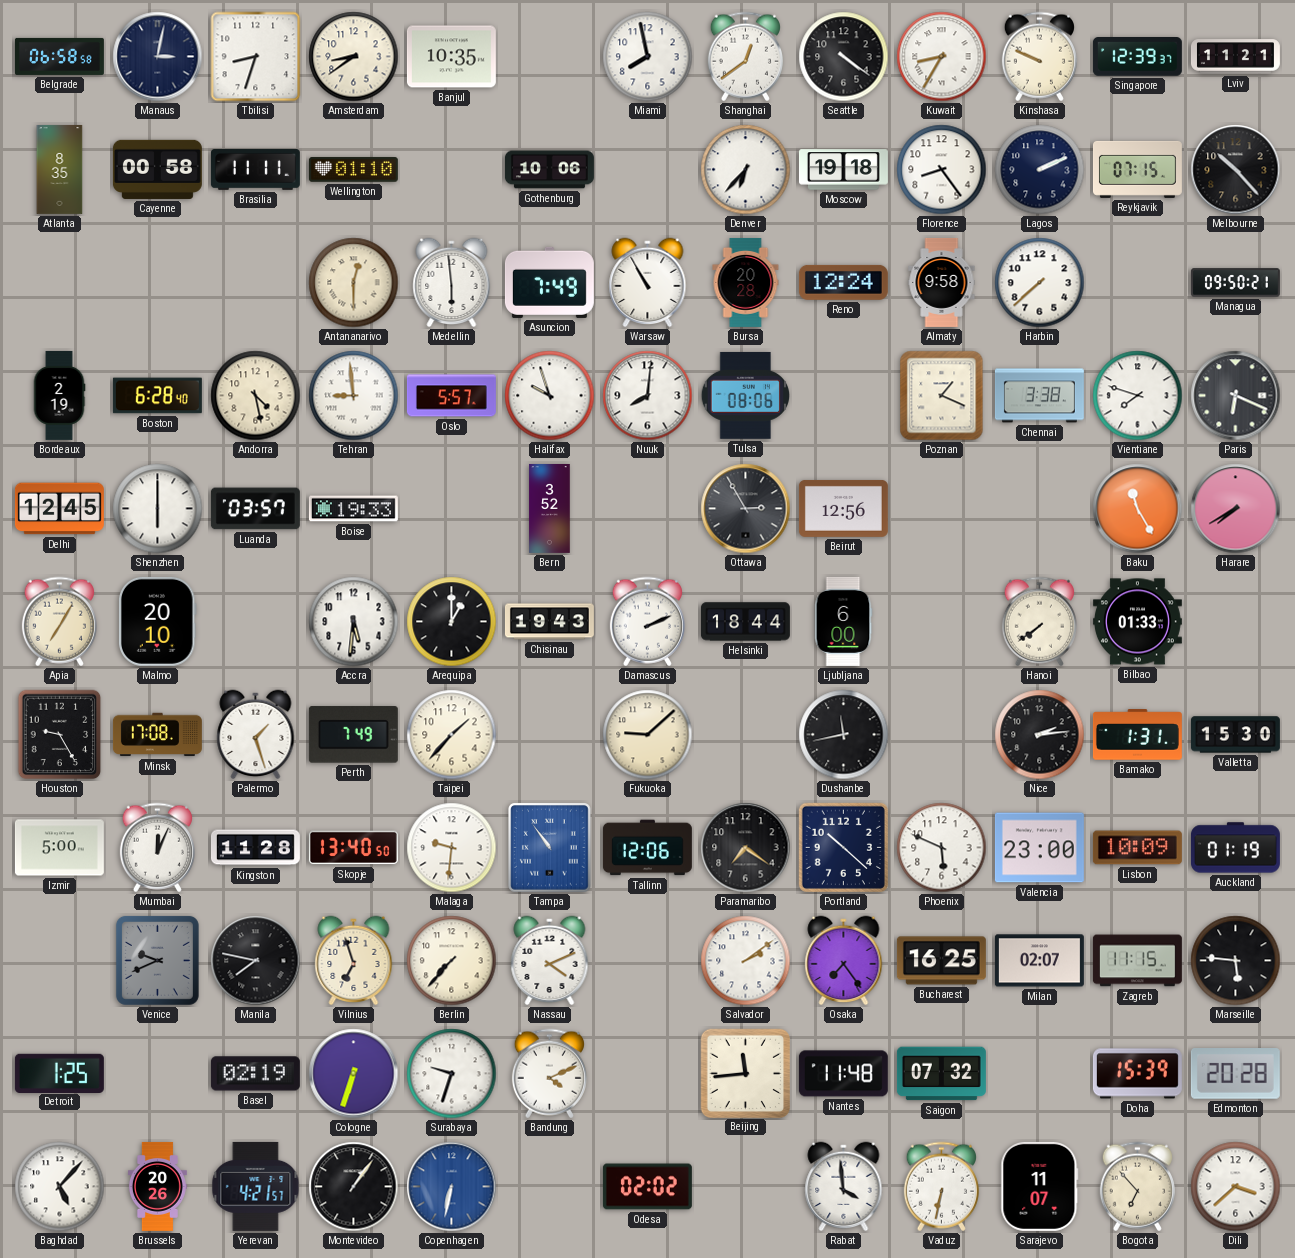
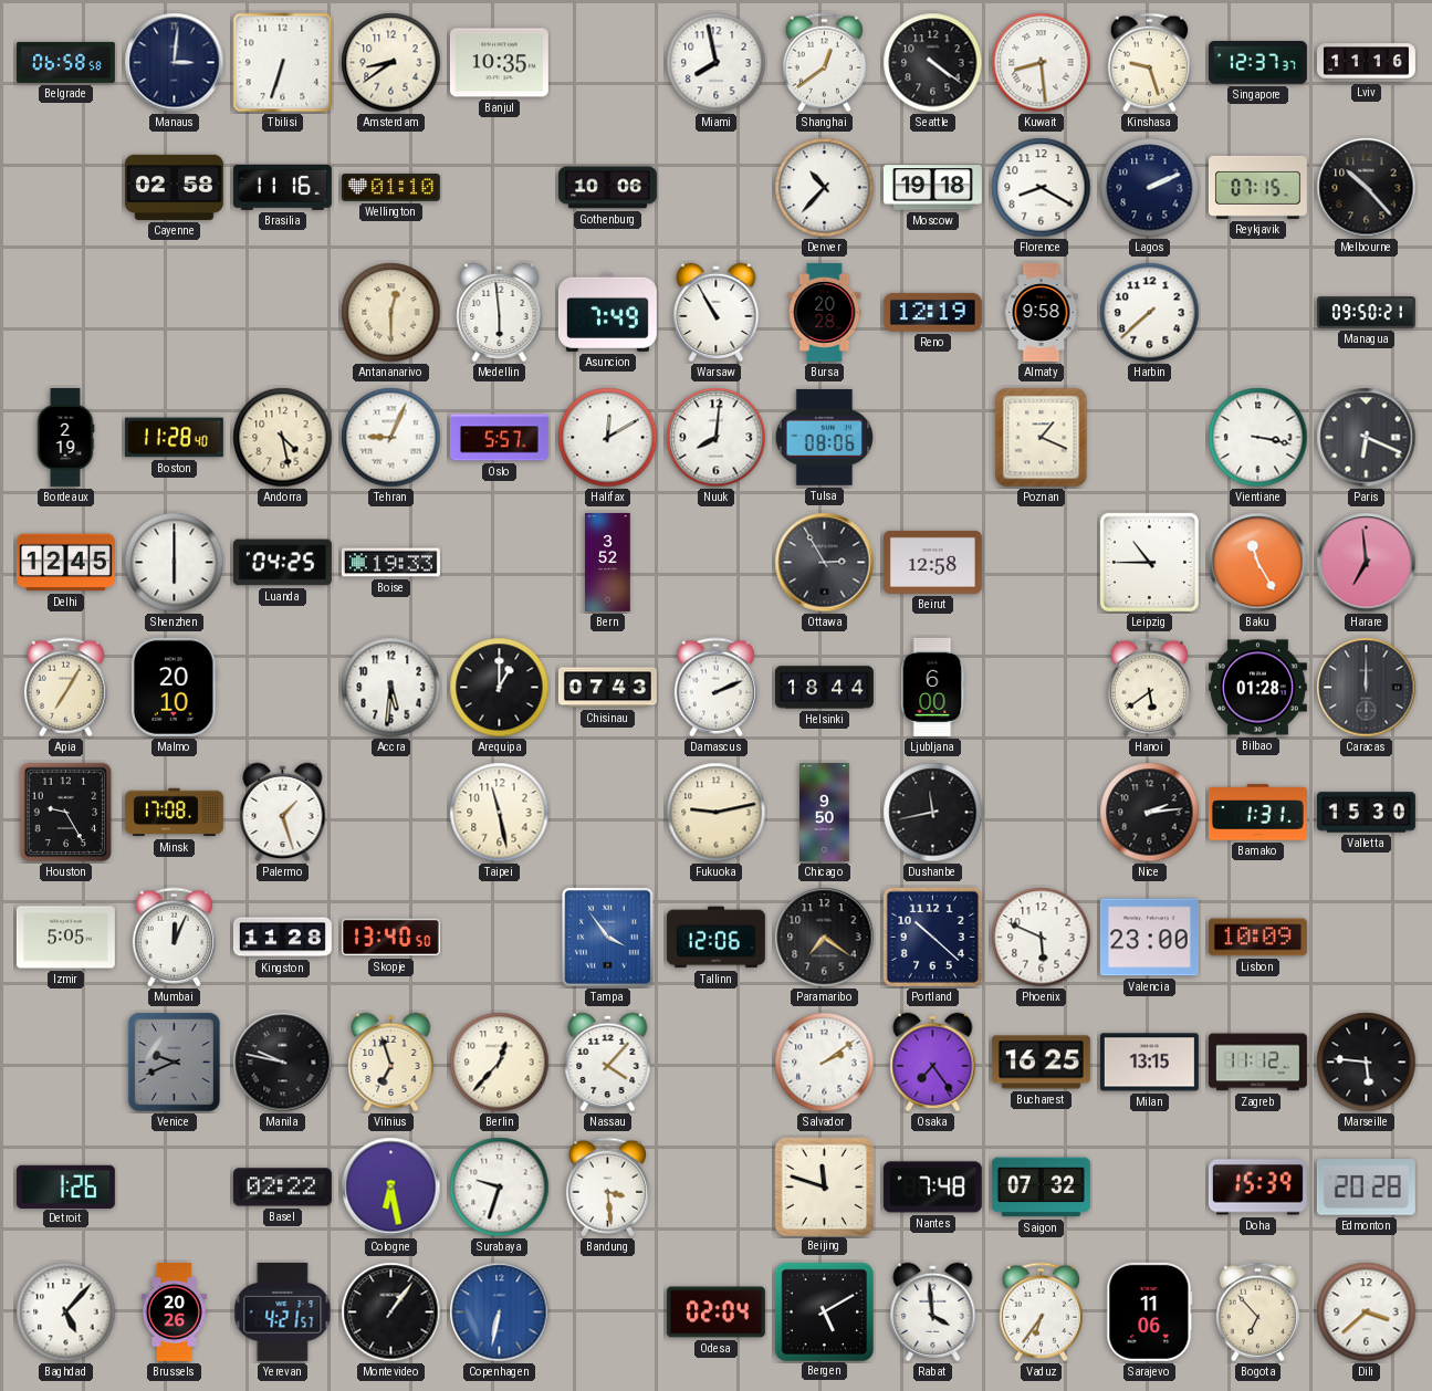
Manaus: 3:02 -> 3:01
Tbilisi: 8:33 -> 6:33
Kuwait: 8:35 -> 8:29
Kinshasa: 9:49 -> 9:27
Singapore: 12:39 -> 12:37
Lviv: 11:21 -> 11:16
Atlanta: 8:35 -> none
Cayenne: 00:58 -> 02:58
Brasilia: 11:11 -> 11:16
Denver: 6:37 -> 10:37
Florence: 8:24 -> 8:20
Reno: 12:24 -> 12:19
Boston: 6:28 -> 11:28
Tehran: 8:59 -> 9:04
Halifax: 9:57 -> 12:10
Chennai: 3:38 -> none
Vientiane: 7:48 -> 3:17
Luanda: 03:57 -> 04:25
Beirut: 12:56 -> 12:58
Leipzig: none -> 10:45
Harare: 7:40 -> 6:59
Chisinau: 19:43 -> 07:43
Hanoi: 7:39 -> 5:39
Bilbao: 01:33 -> 01:28
Caracas: none -> 12:00
Perth: 7:49 -> none
Taipei: 1:37 -> 11:28
Fukuoka: 9:08 -> 9:13
Chicago: none -> 9:50
Izmir: 5:00 -> 5:05
Malaga: 9:31 -> none
Tampa: 10:54 -> 3:54
Auckland: 01:19 -> none
Manila: 7:47 -> 9:47
Berlin: 7:37 -> 12:37
Nassau: 4:11 -> 4:07
Milan: 02:07 -> 13:15
Zagreb: 11:15 -> 11:12
Detroit: 1:25 -> 1:26
Basel: 02:19 -> 02:22
Cologne: 6:33 -> 6:28
Bandung: 4:11 -> 3:29
Beijing: 11:44 -> 11:48
Nantes: 11:48 -> 7:48
Odesa: 02:02 -> 02:04
Bergen: none -> 5:10
Vaduz: 6:32 -> 6:36
Sarajevo: 11:07 -> 11:06
